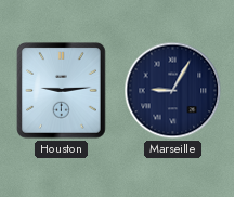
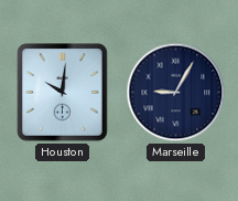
Houston: 9:14 -> 10:01
